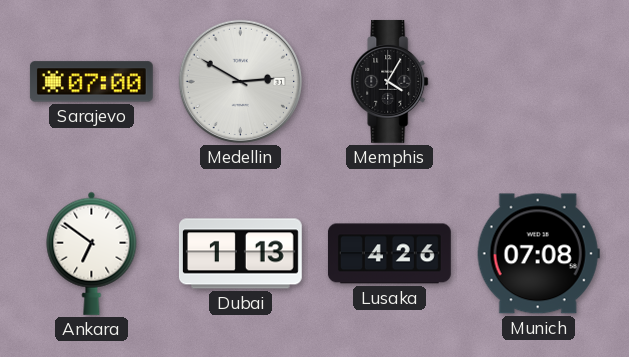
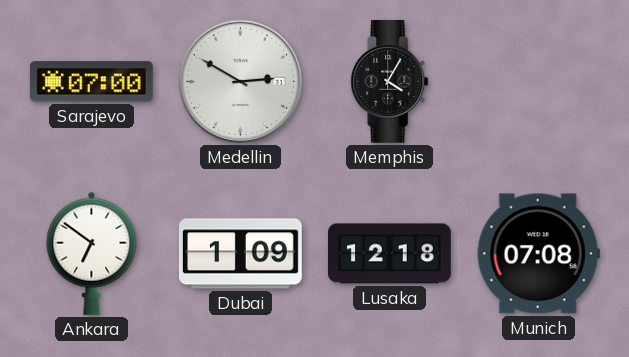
Dubai: 1:13 -> 1:09
Lusaka: 4:26 -> 12:18
